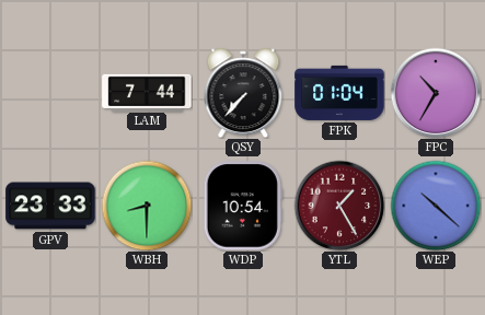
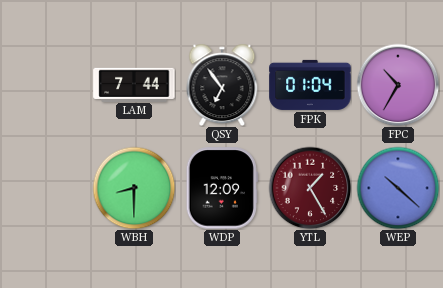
QSY: 7:37 -> 6:54
GPV: 23:33 -> none
WDP: 10:54 -> 12:09
